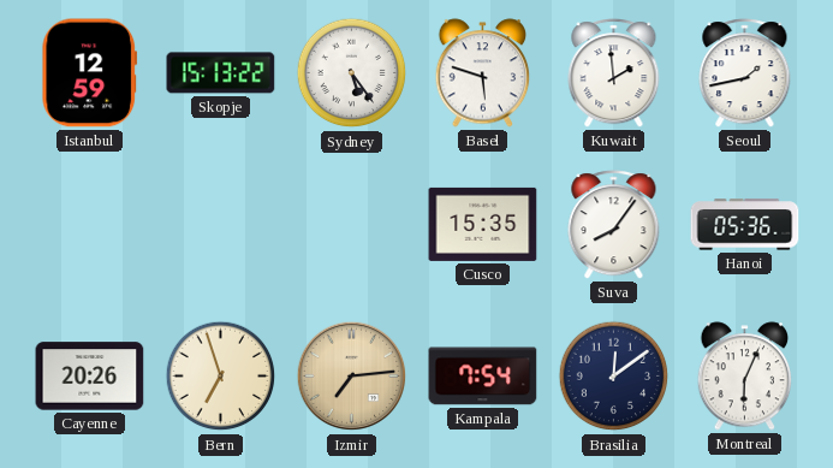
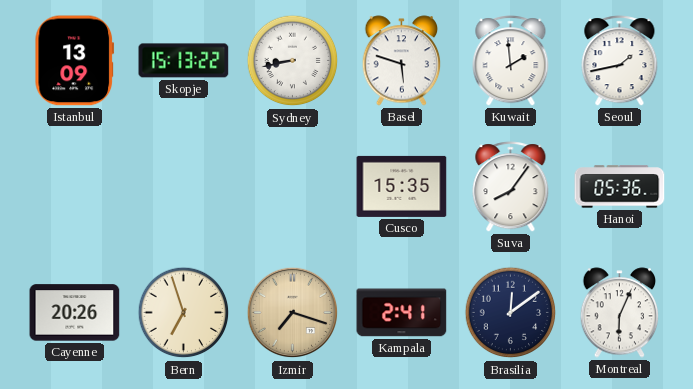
Istanbul: 12:59 -> 13:09
Sydney: 5:24 -> 8:43
Izmir: 7:14 -> 7:18
Kampala: 7:54 -> 2:41
